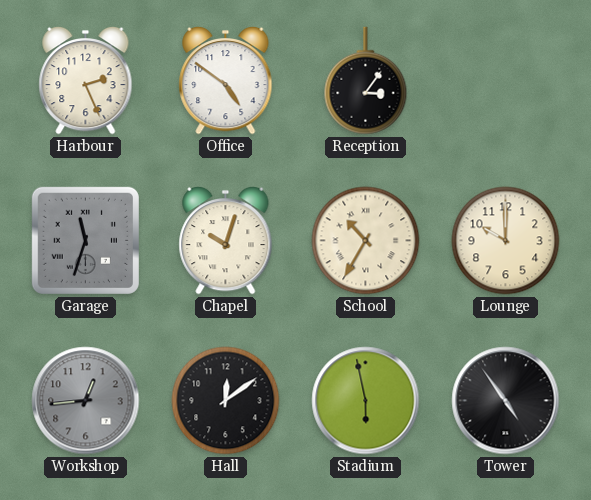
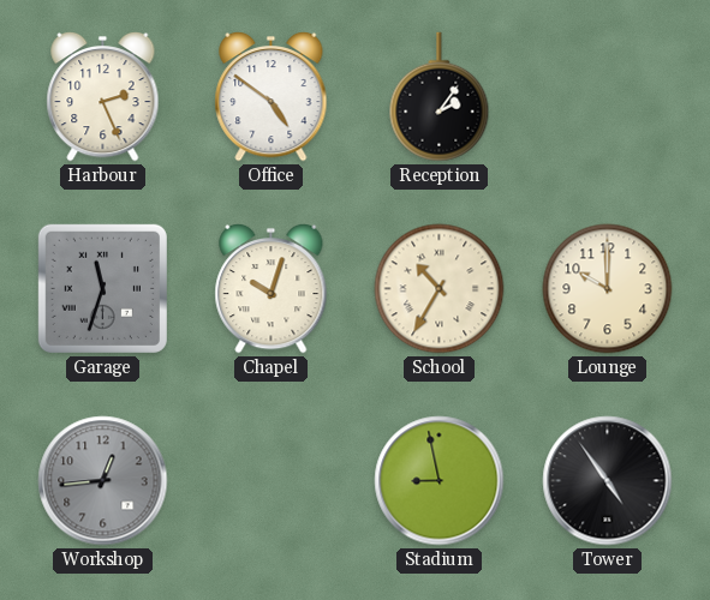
Reception: 3:06 -> 2:06
Hall: 12:09 -> none
Stadium: 5:58 -> 8:58
